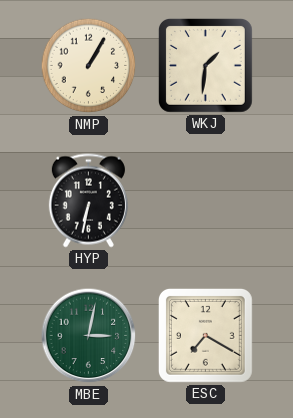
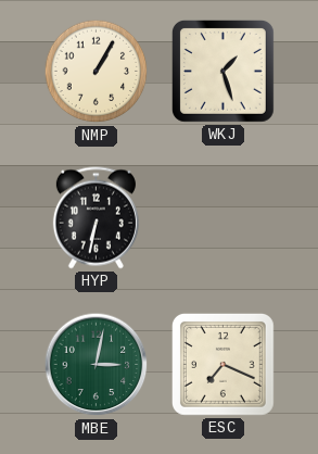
WKJ: 1:31 -> 1:27
ESC: 7:20 -> 7:19
